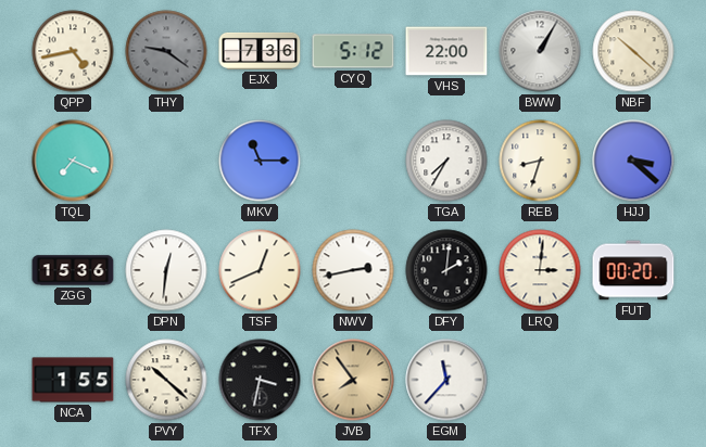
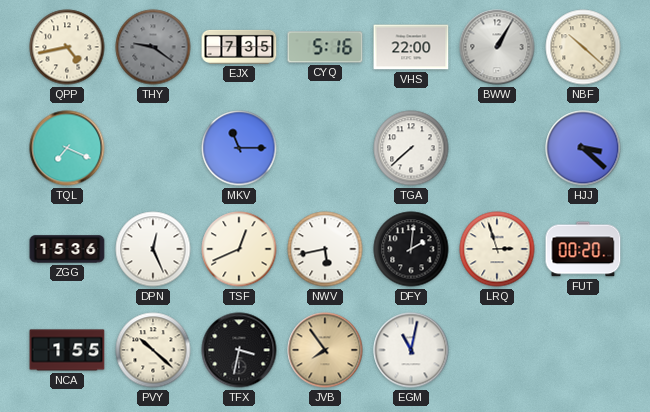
EJX: 7:36 -> 7:35
CYQ: 5:12 -> 5:16
TGA: 7:35 -> 7:38
REB: 8:33 -> none
DPN: 12:31 -> 12:26
NWV: 2:43 -> 5:43
LRQ: 3:01 -> 2:57
EGM: 11:37 -> 11:02
